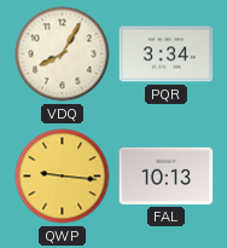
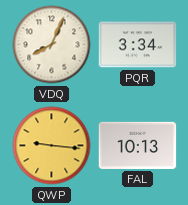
VDQ: 8:05 -> 8:04
